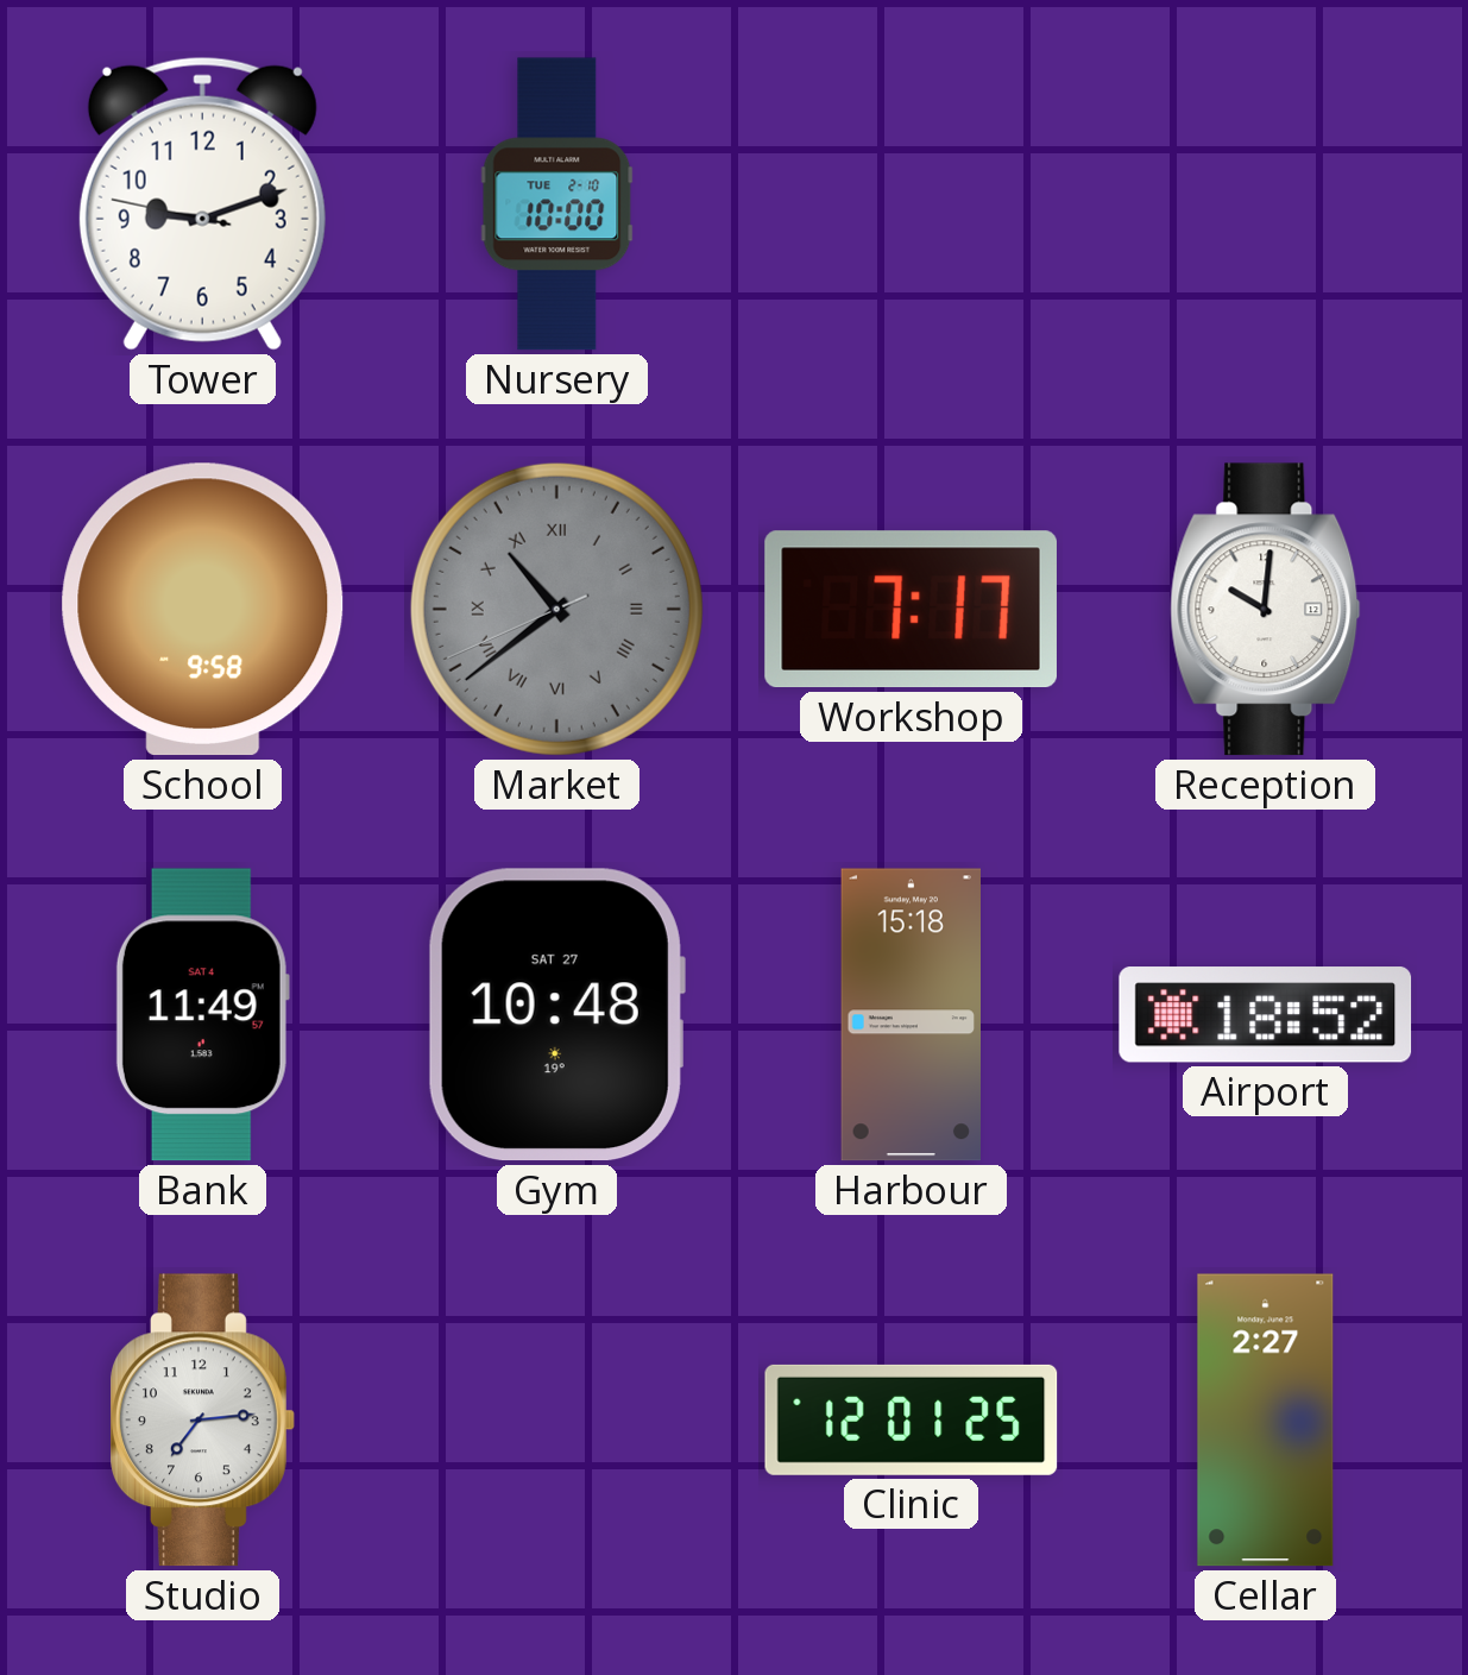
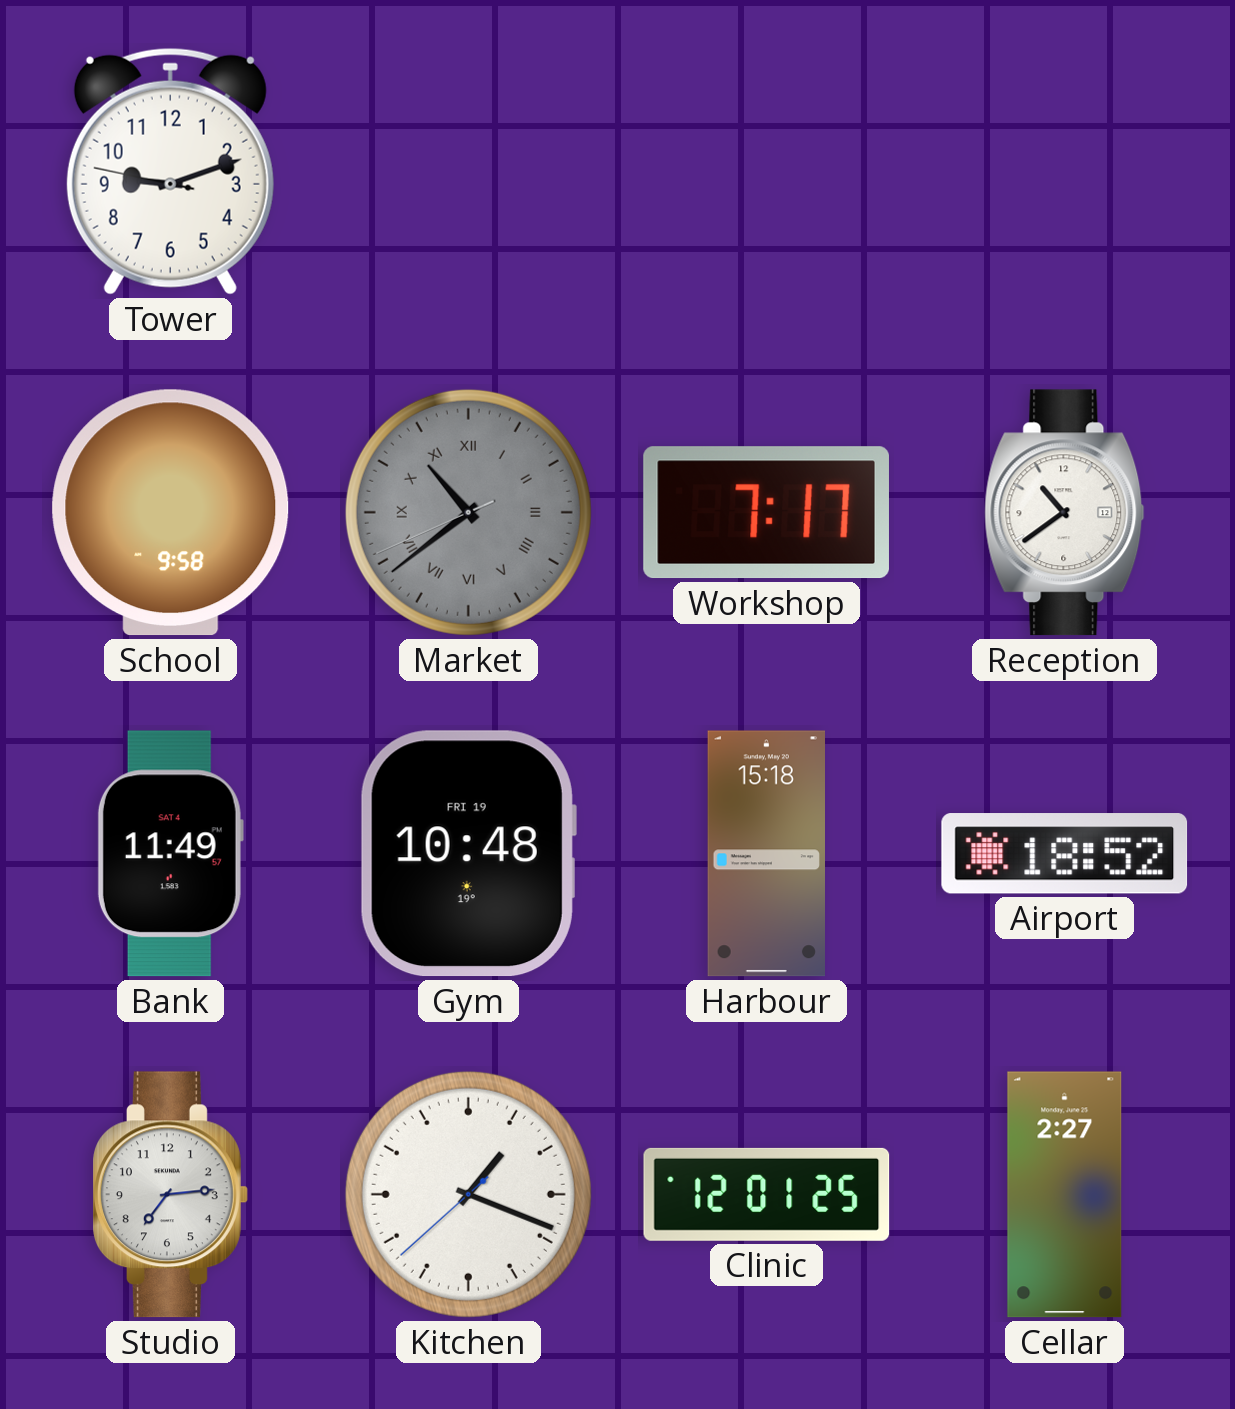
Nursery: 10:00 -> none
Reception: 10:01 -> 10:39
Gym date: SAT 27 -> FRI 19
Kitchen: none -> 1:18
